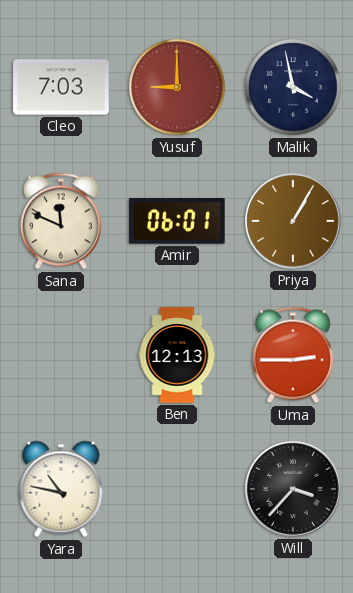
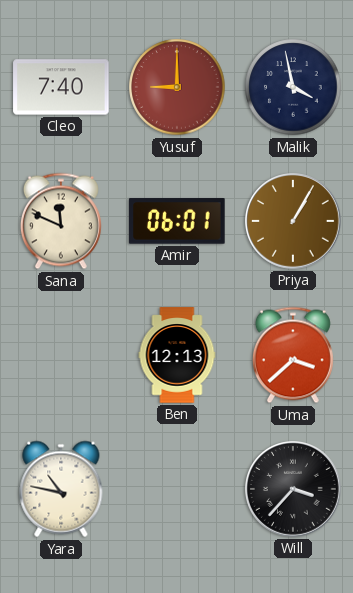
Cleo: 7:03 -> 7:40
Uma: 2:45 -> 3:38
